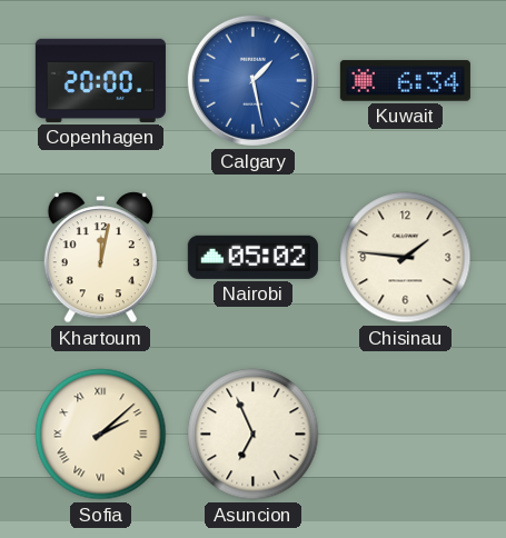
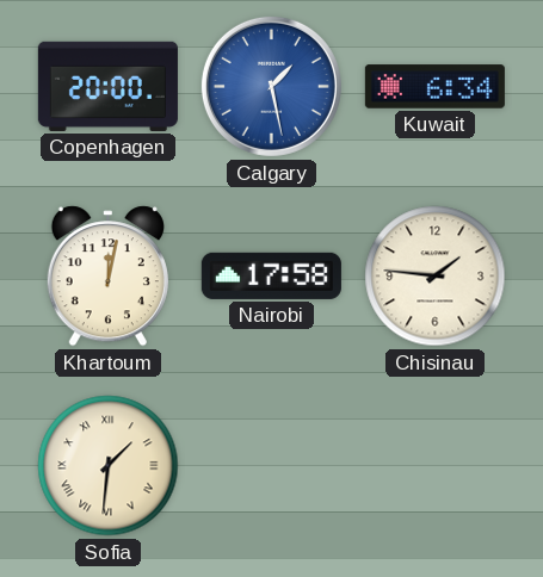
Nairobi: 05:02 -> 17:58
Sofia: 2:08 -> 1:31
Asuncion: 6:56 -> none
